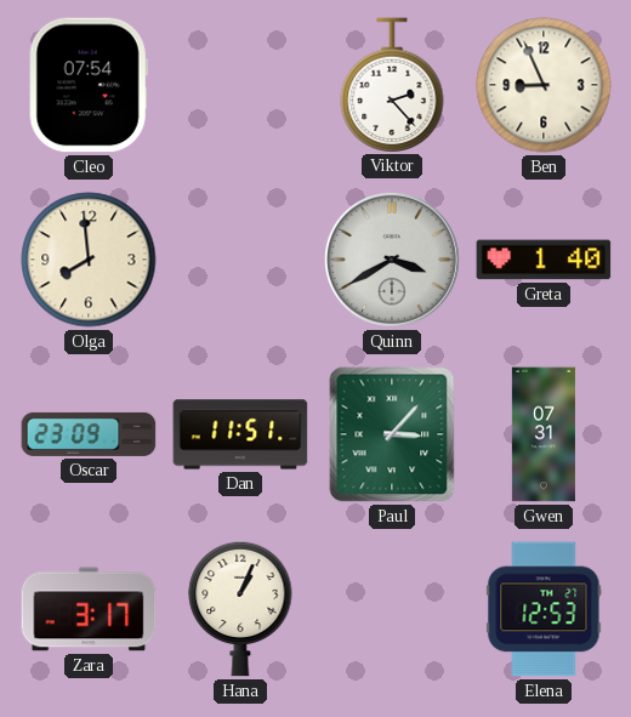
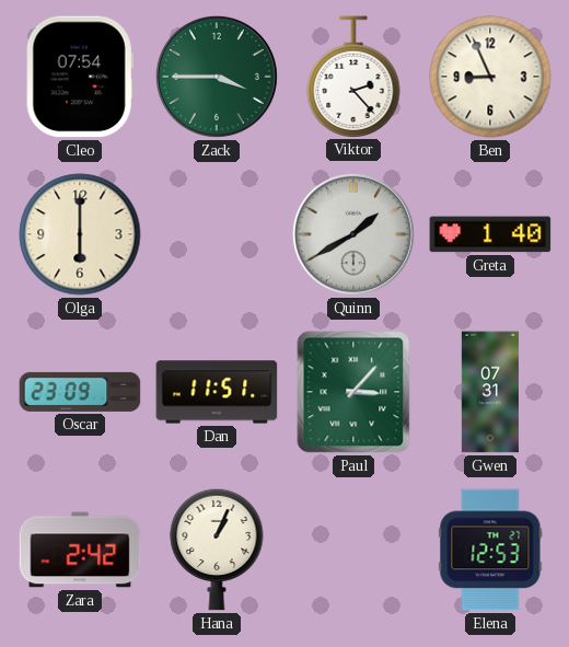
Zack: none -> 3:45
Olga: 7:59 -> 6:00
Quinn: 3:40 -> 1:40
Zara: 3:17 -> 2:42
